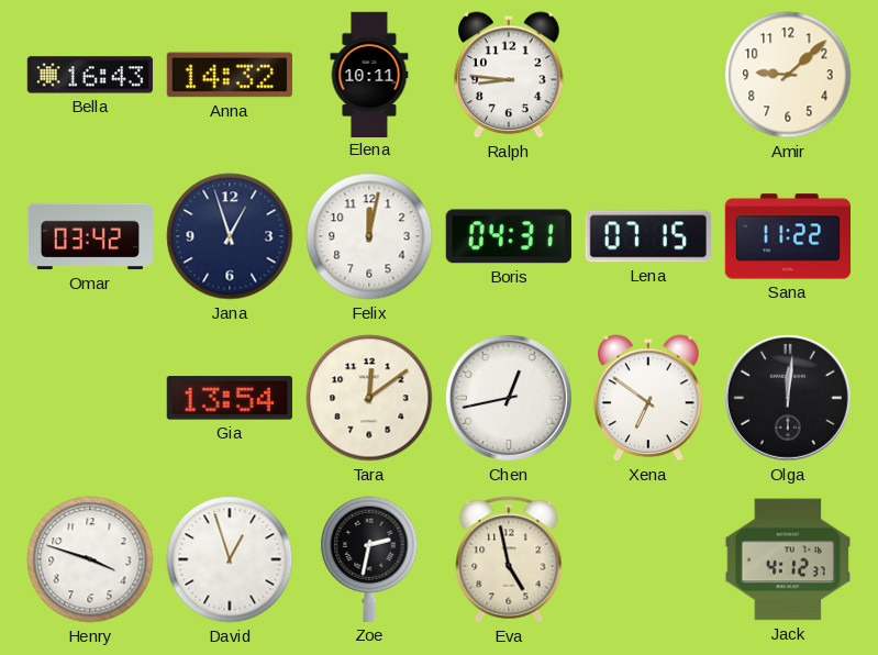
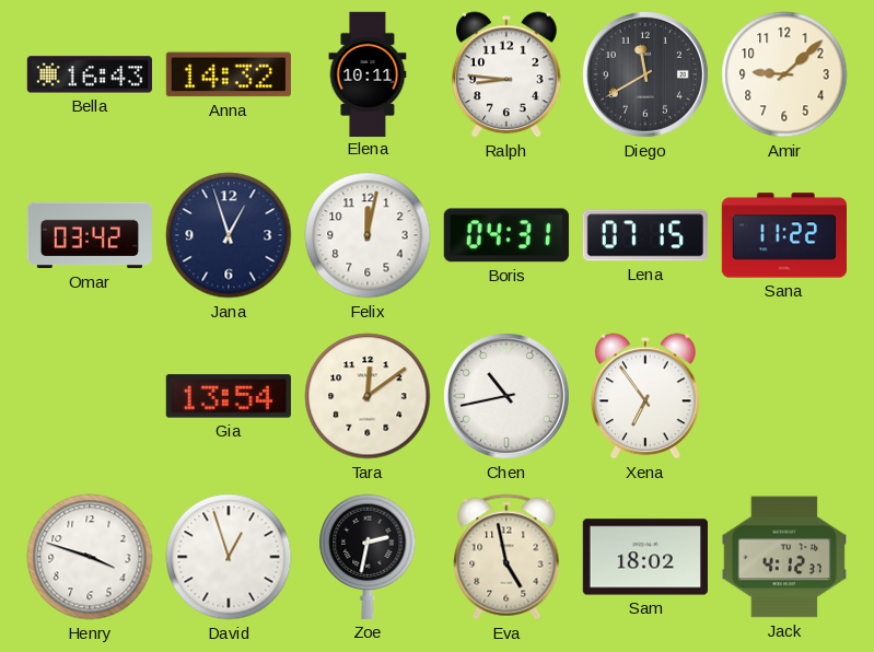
Diego: none -> 11:40
Chen: 12:43 -> 10:43
Xena: 6:51 -> 6:54
Olga: 12:01 -> none
Sam: none -> 18:02
